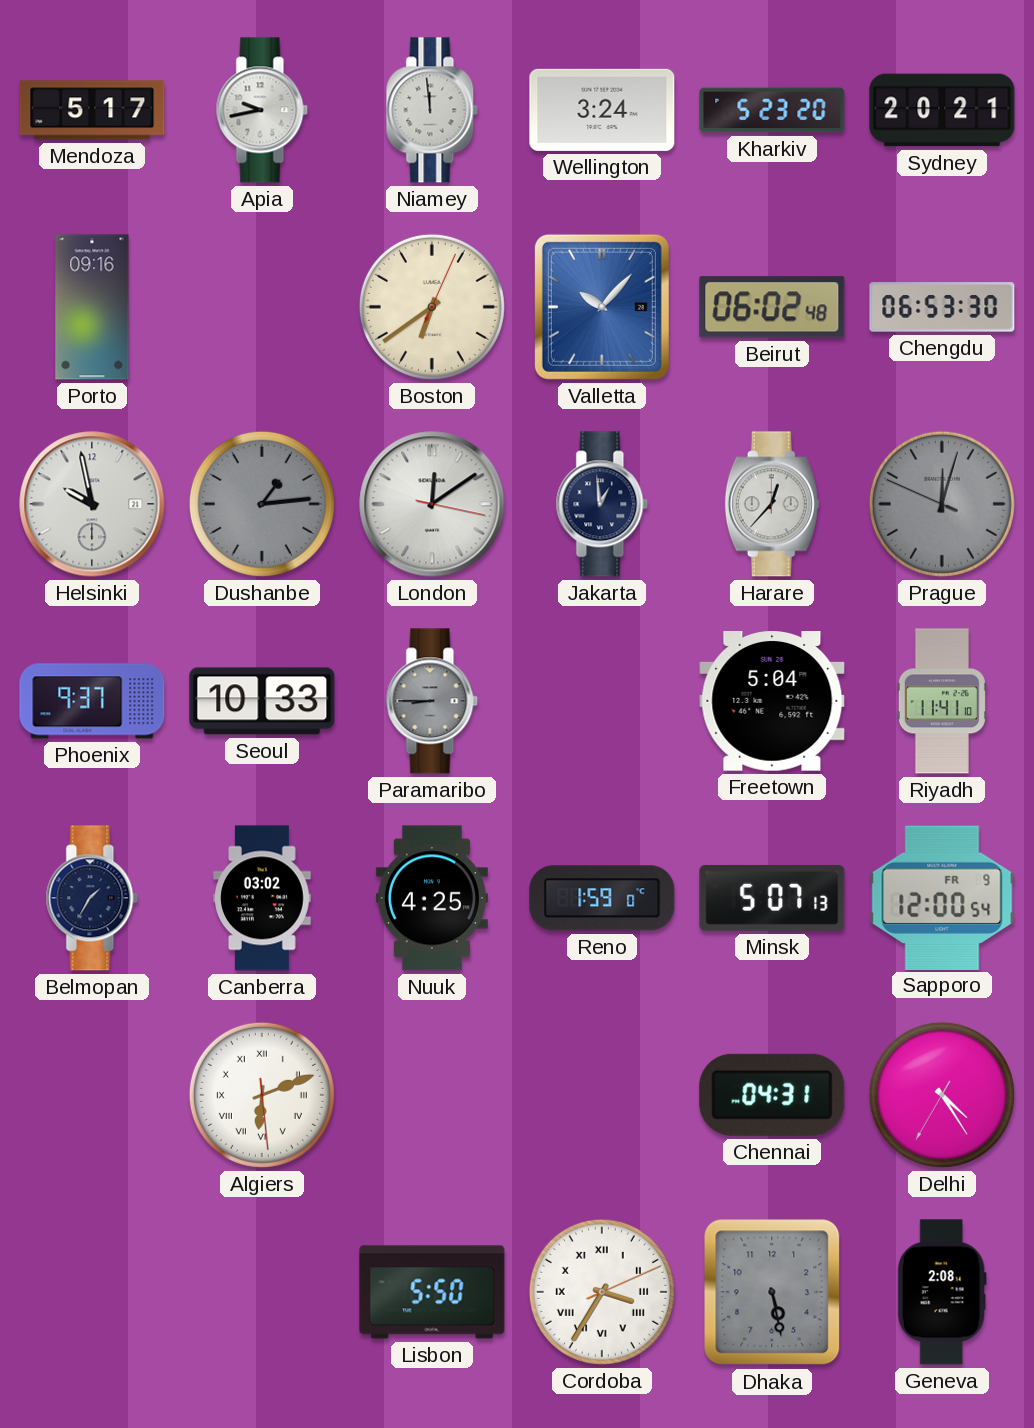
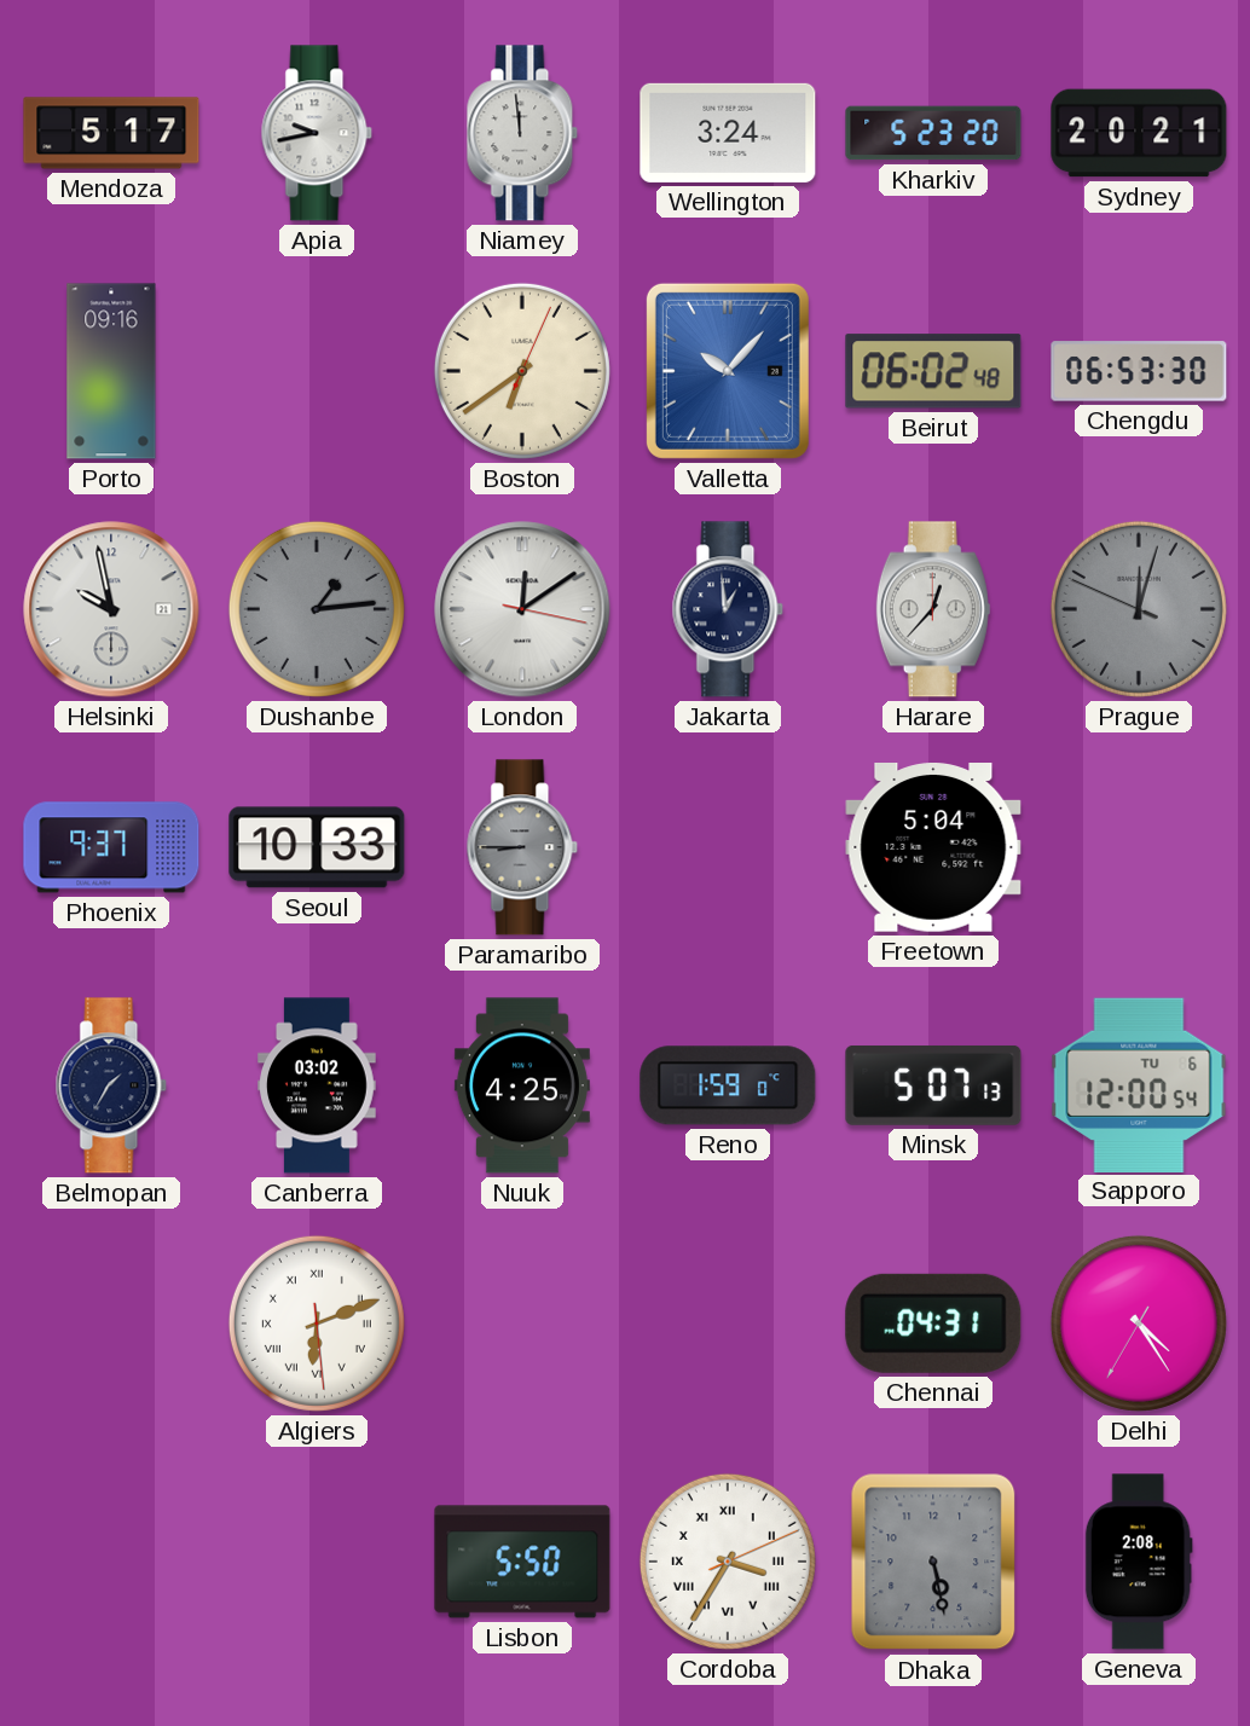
Riyadh: 11:41 -> none
Sapporo date: FR 9 -> TU 6
